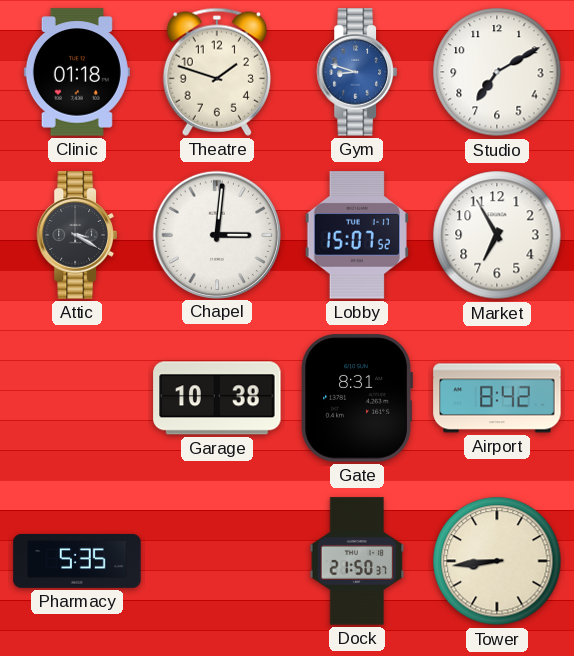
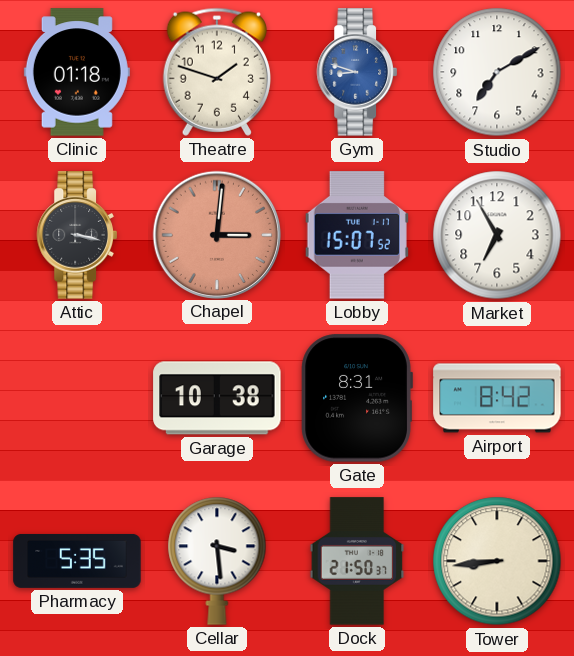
Attic: 3:20 -> 3:17
Chapel dial: white -> salmon
Cellar: none -> 3:29
